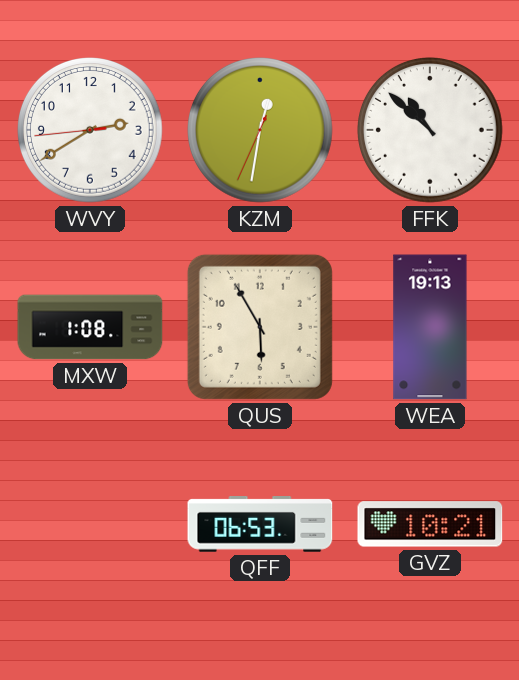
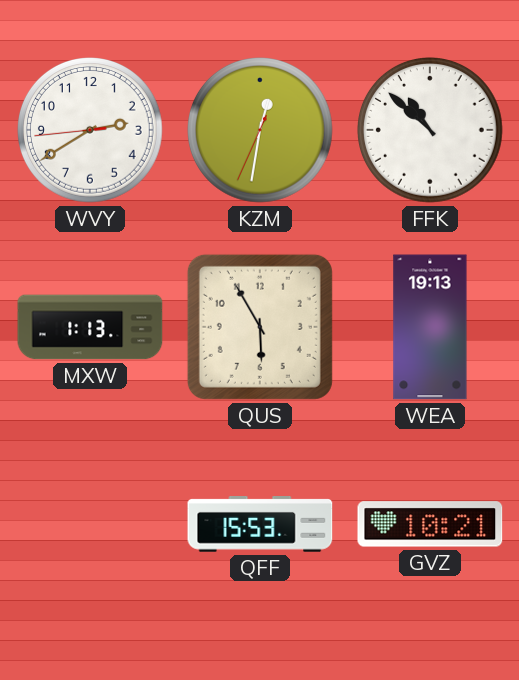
MXW: 1:08 -> 1:13
QFF: 06:53 -> 15:53
